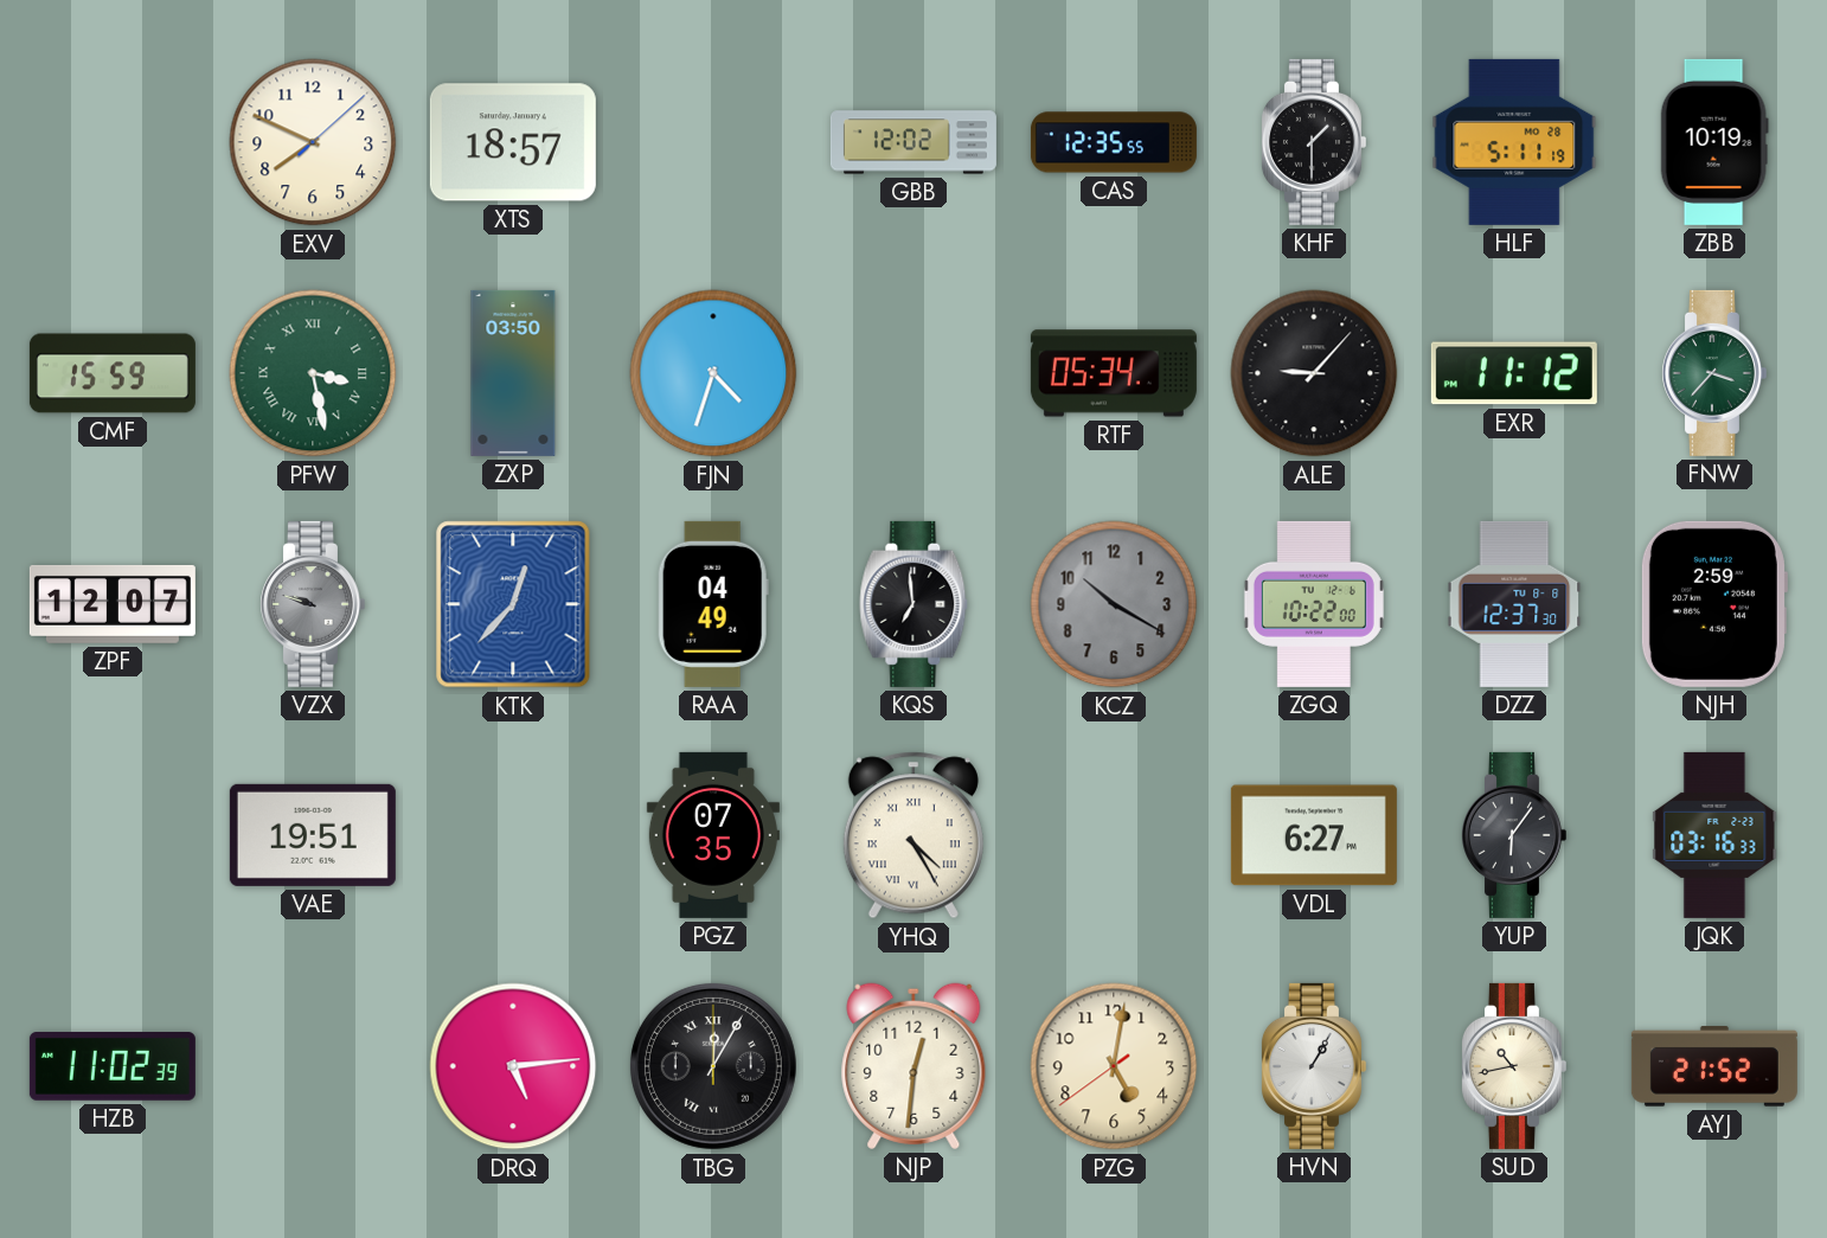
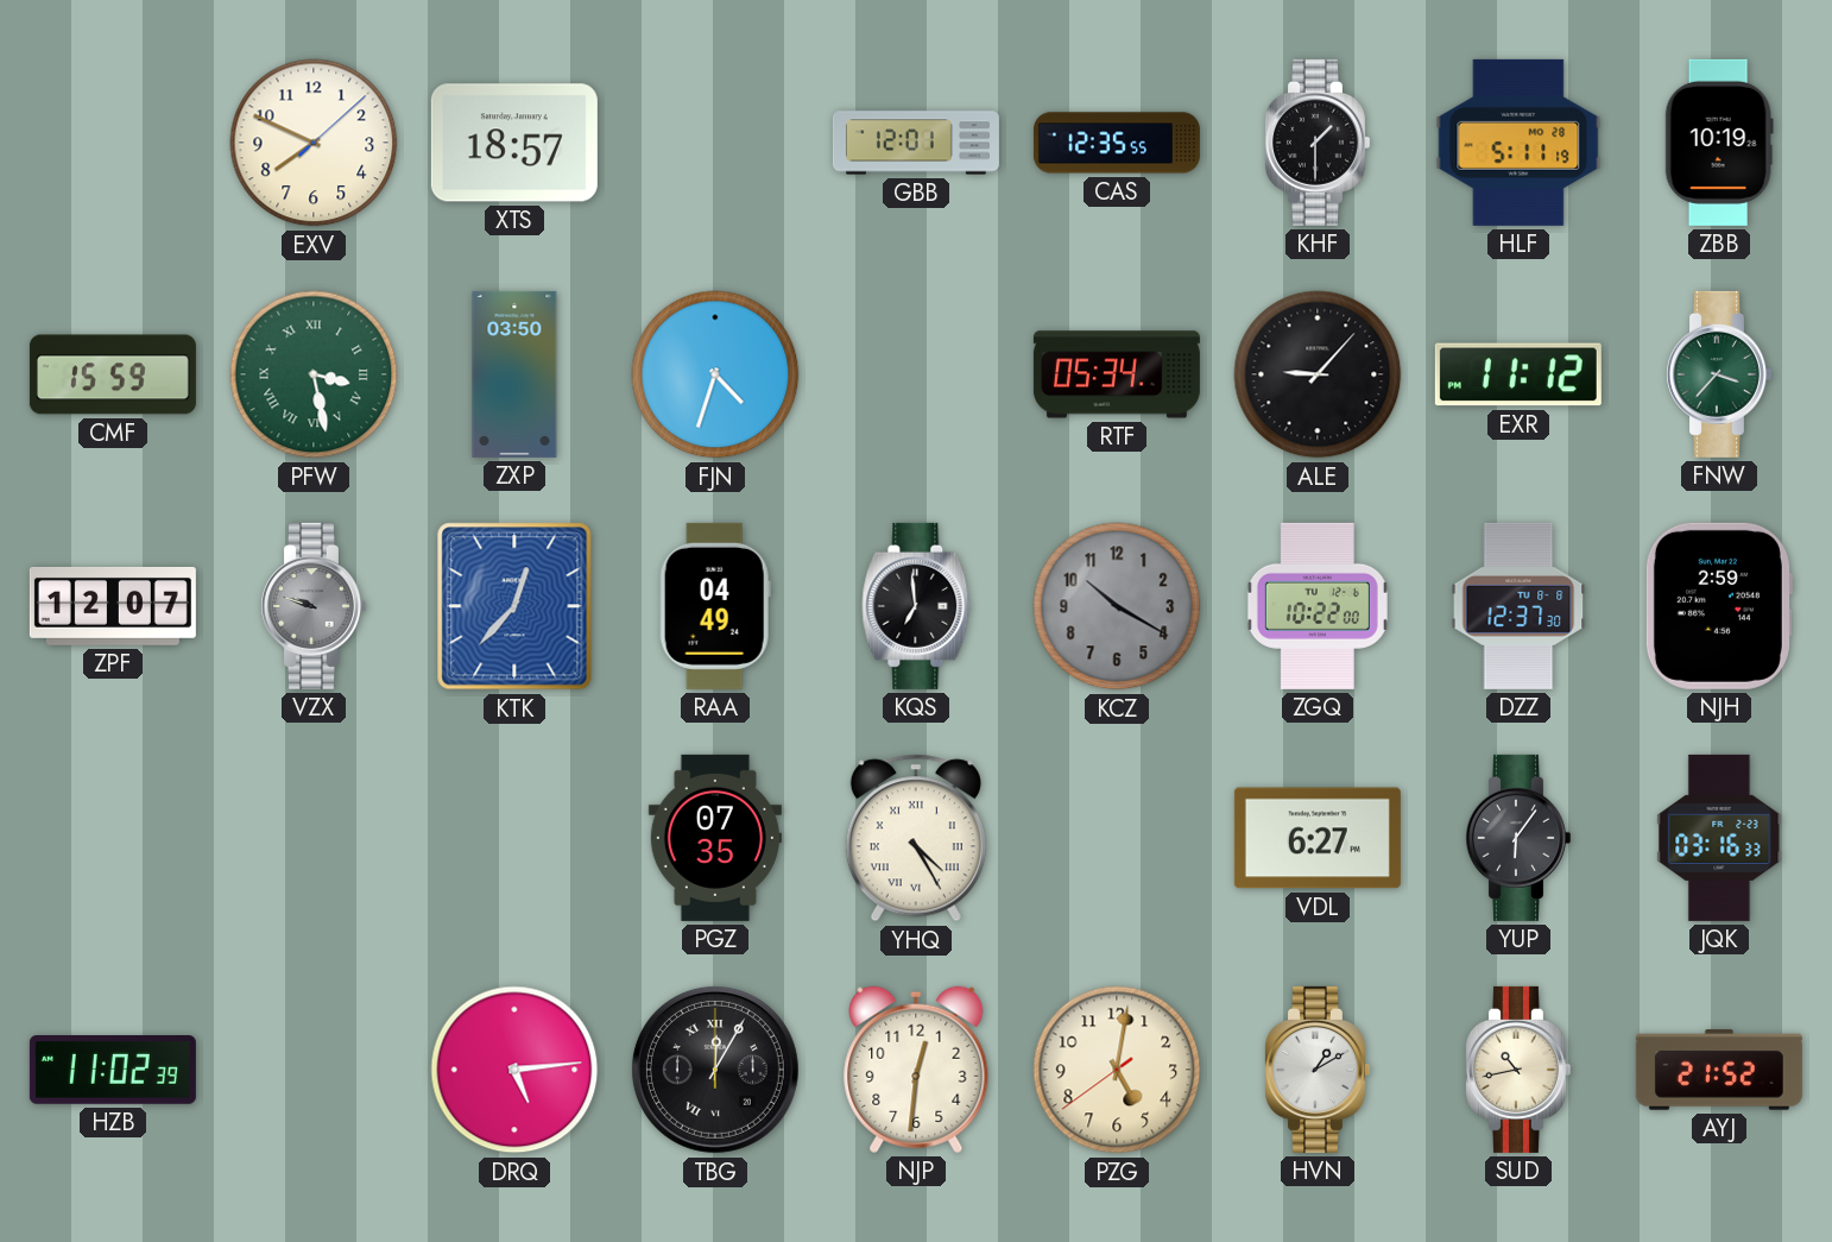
GBB: 12:02 -> 12:01
VAE: 19:51 -> none
HVN: 1:05 -> 1:10
